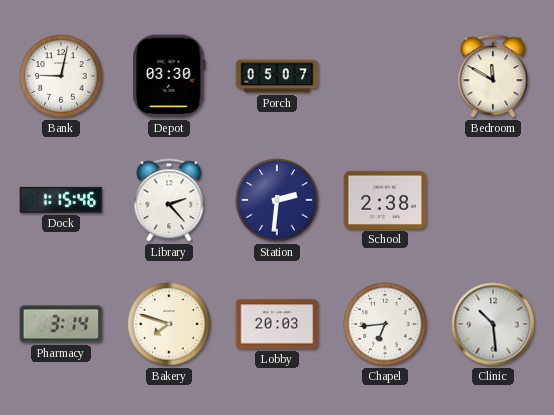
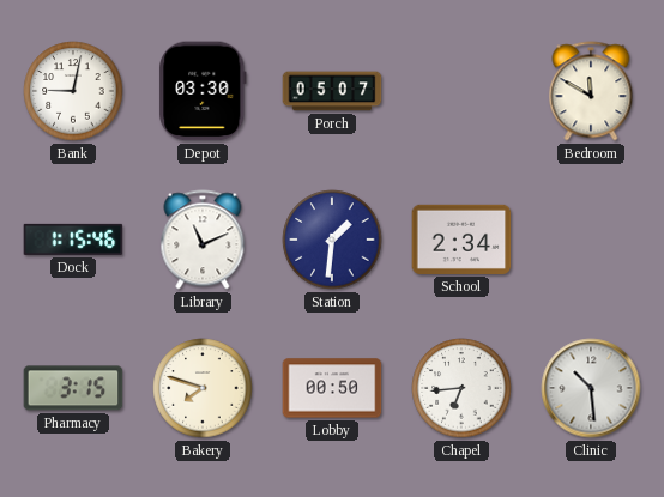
Library: 2:23 -> 11:11
Station: 2:31 -> 1:31
School: 2:38 -> 2:34
Pharmacy: 3:14 -> 3:15
Lobby: 20:03 -> 00:50
